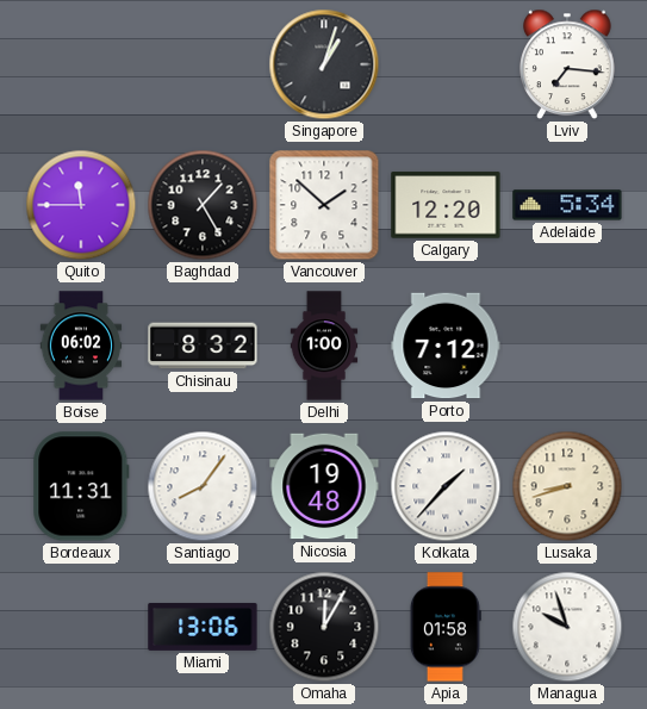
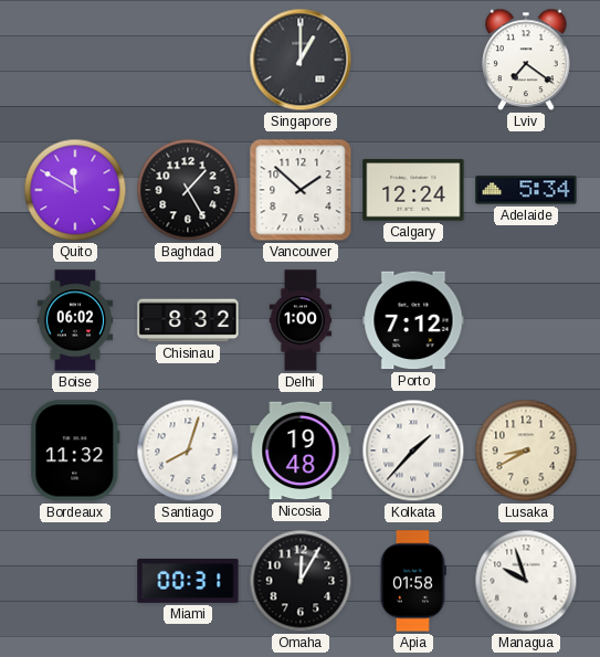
Singapore: 1:03 -> 1:00
Lviv: 7:16 -> 7:21
Quito: 11:45 -> 11:50
Calgary: 12:20 -> 12:24
Bordeaux: 11:31 -> 11:32
Santiago: 8:06 -> 8:03
Lusaka: 8:42 -> 8:40
Miami: 13:06 -> 00:31
